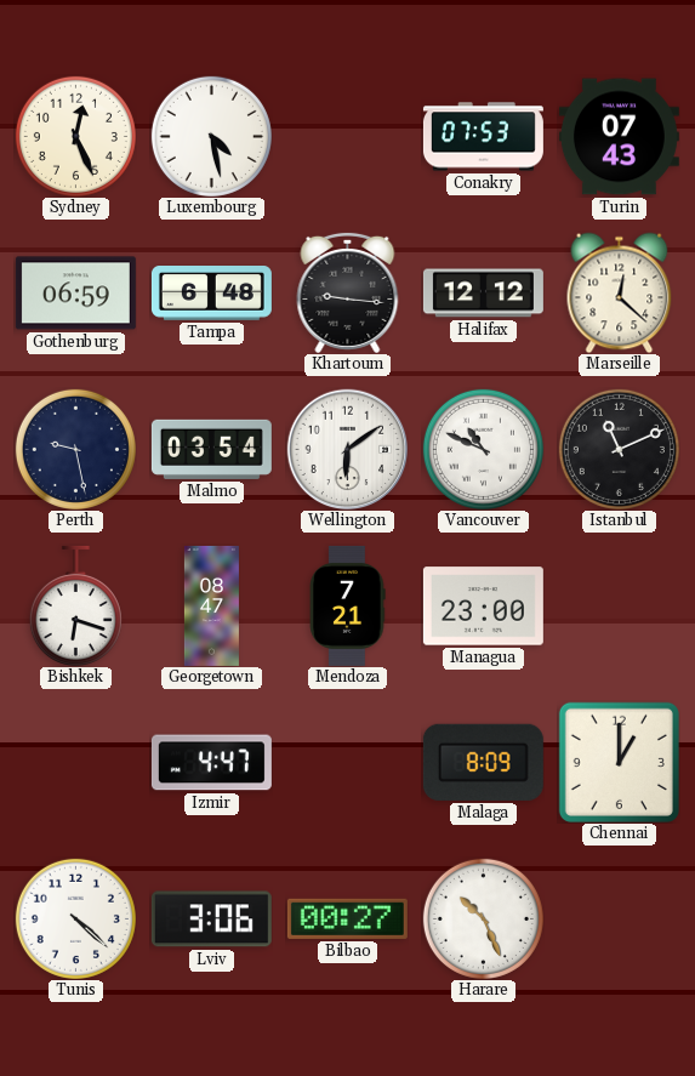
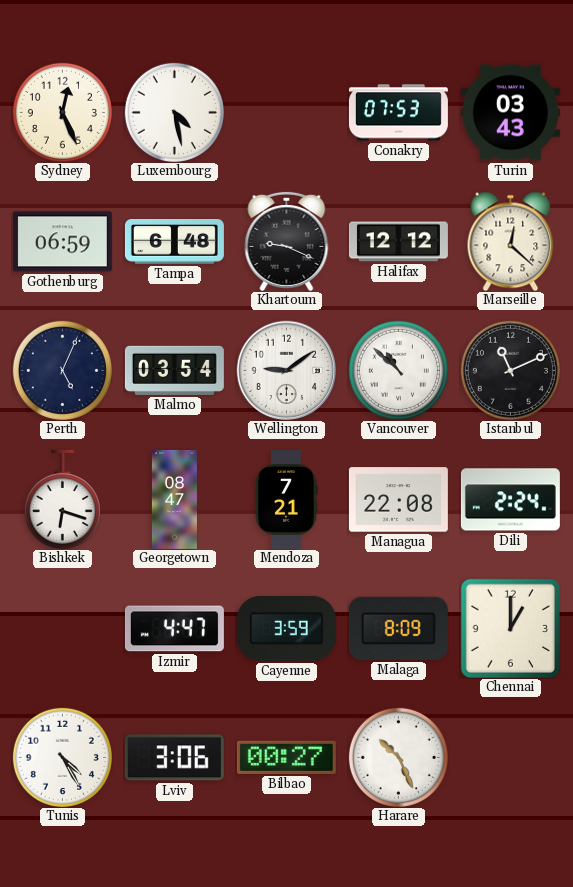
Turin: 07:43 -> 03:43
Khartoum: 9:16 -> 9:19
Perth: 9:28 -> 5:04
Wellington: 6:09 -> 9:09
Vancouver: 10:49 -> 10:52
Managua: 23:00 -> 22:08
Dili: none -> 2:24
Cayenne: none -> 3:59
Tunis: 4:22 -> 4:25
